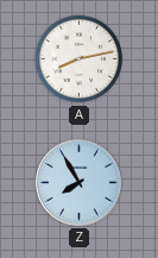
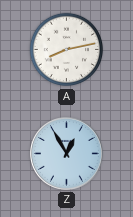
Z: 7:55 -> 12:55
